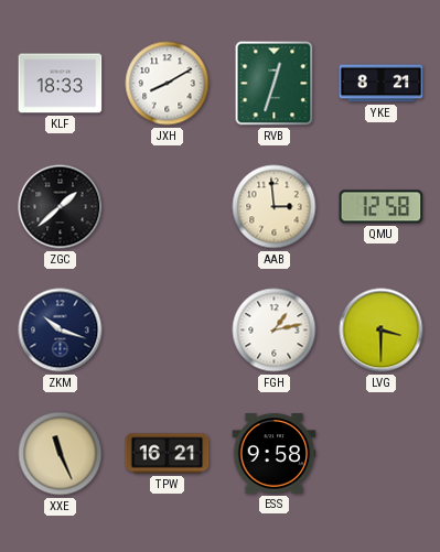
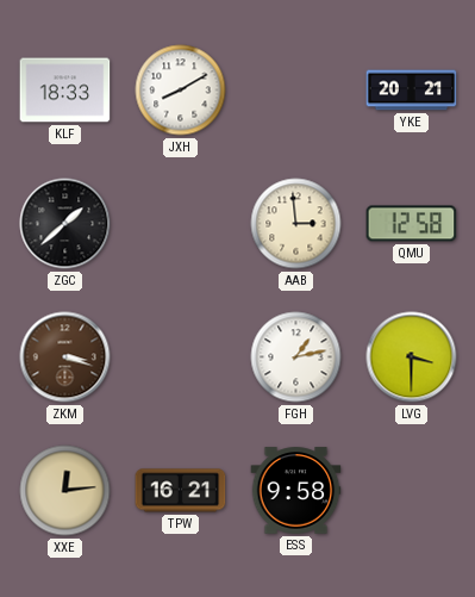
RVB: 12:33 -> none
YKE: 8:21 -> 20:21
ZKM: 10:18 -> 3:18
ZKM dial: navy -> brown
XXE: 11:26 -> 12:14
